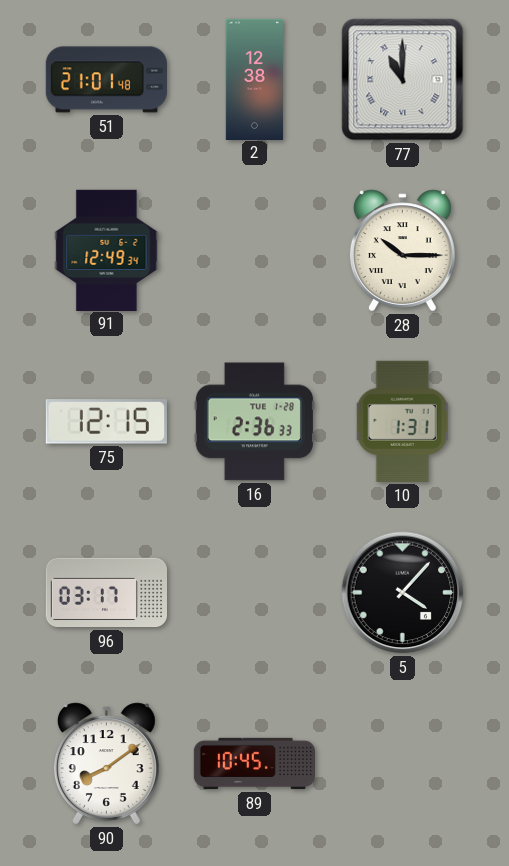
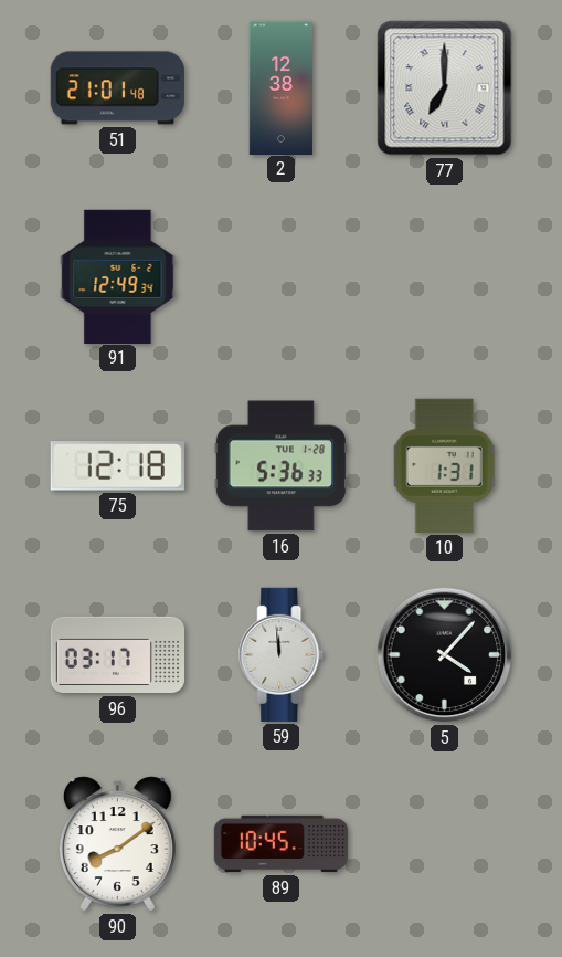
77: 11:00 -> 7:00
28: 10:15 -> none
75: 12:15 -> 12:18
16: 2:36 -> 5:36
59: none -> 11:59
